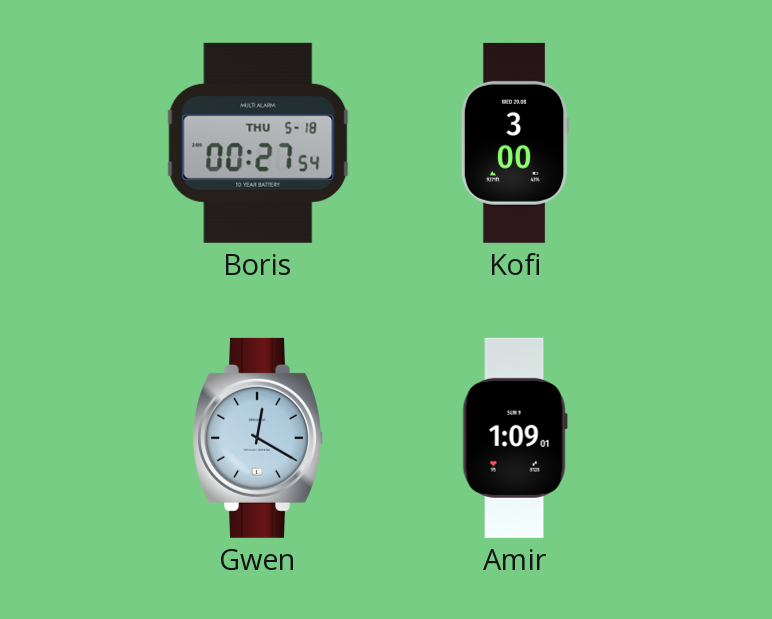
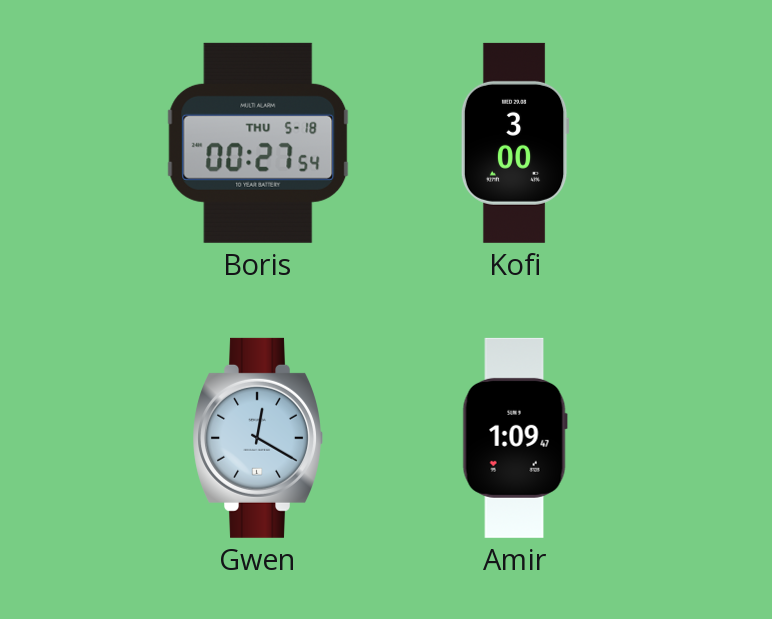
Amir: 1:09:01 -> 1:09:47
